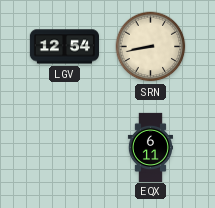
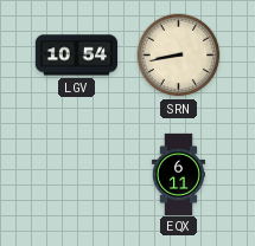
LGV: 12:54 -> 10:54
